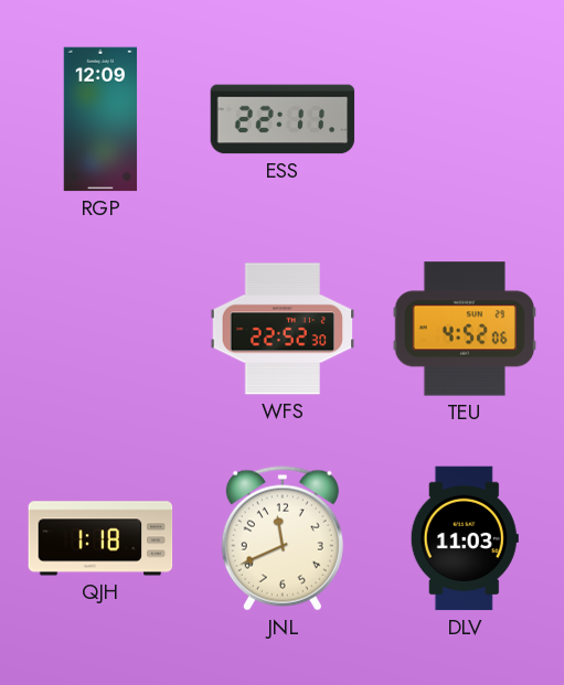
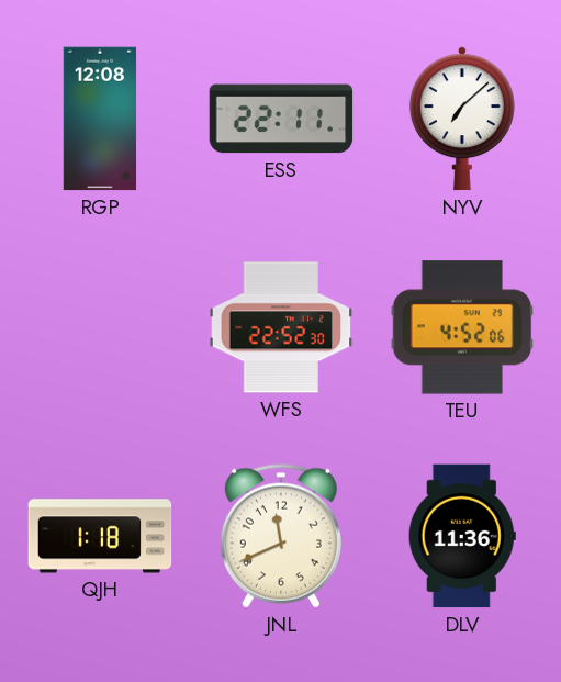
RGP: 12:09 -> 12:08
NYV: none -> 7:08
DLV: 11:03 -> 11:36
